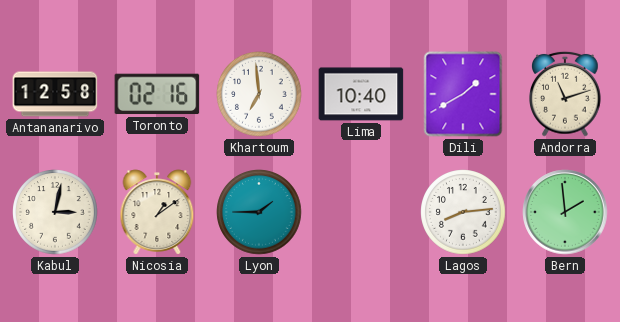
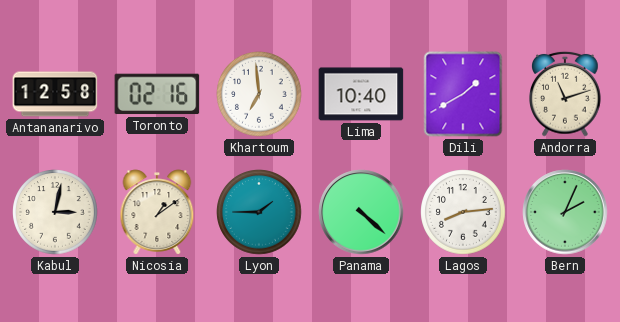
Panama: none -> 4:22
Bern: 1:59 -> 2:04
